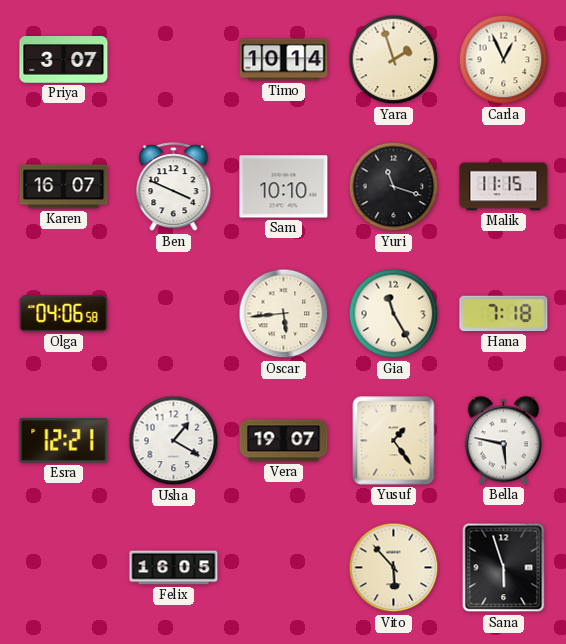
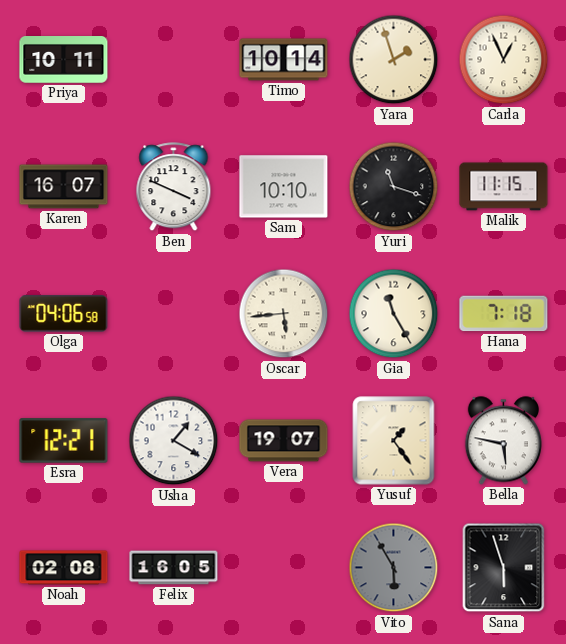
Priya: 3:07 -> 10:11
Noah: none -> 02:08
Vito: 5:53 -> 5:55
Vito dial: cream -> grey
